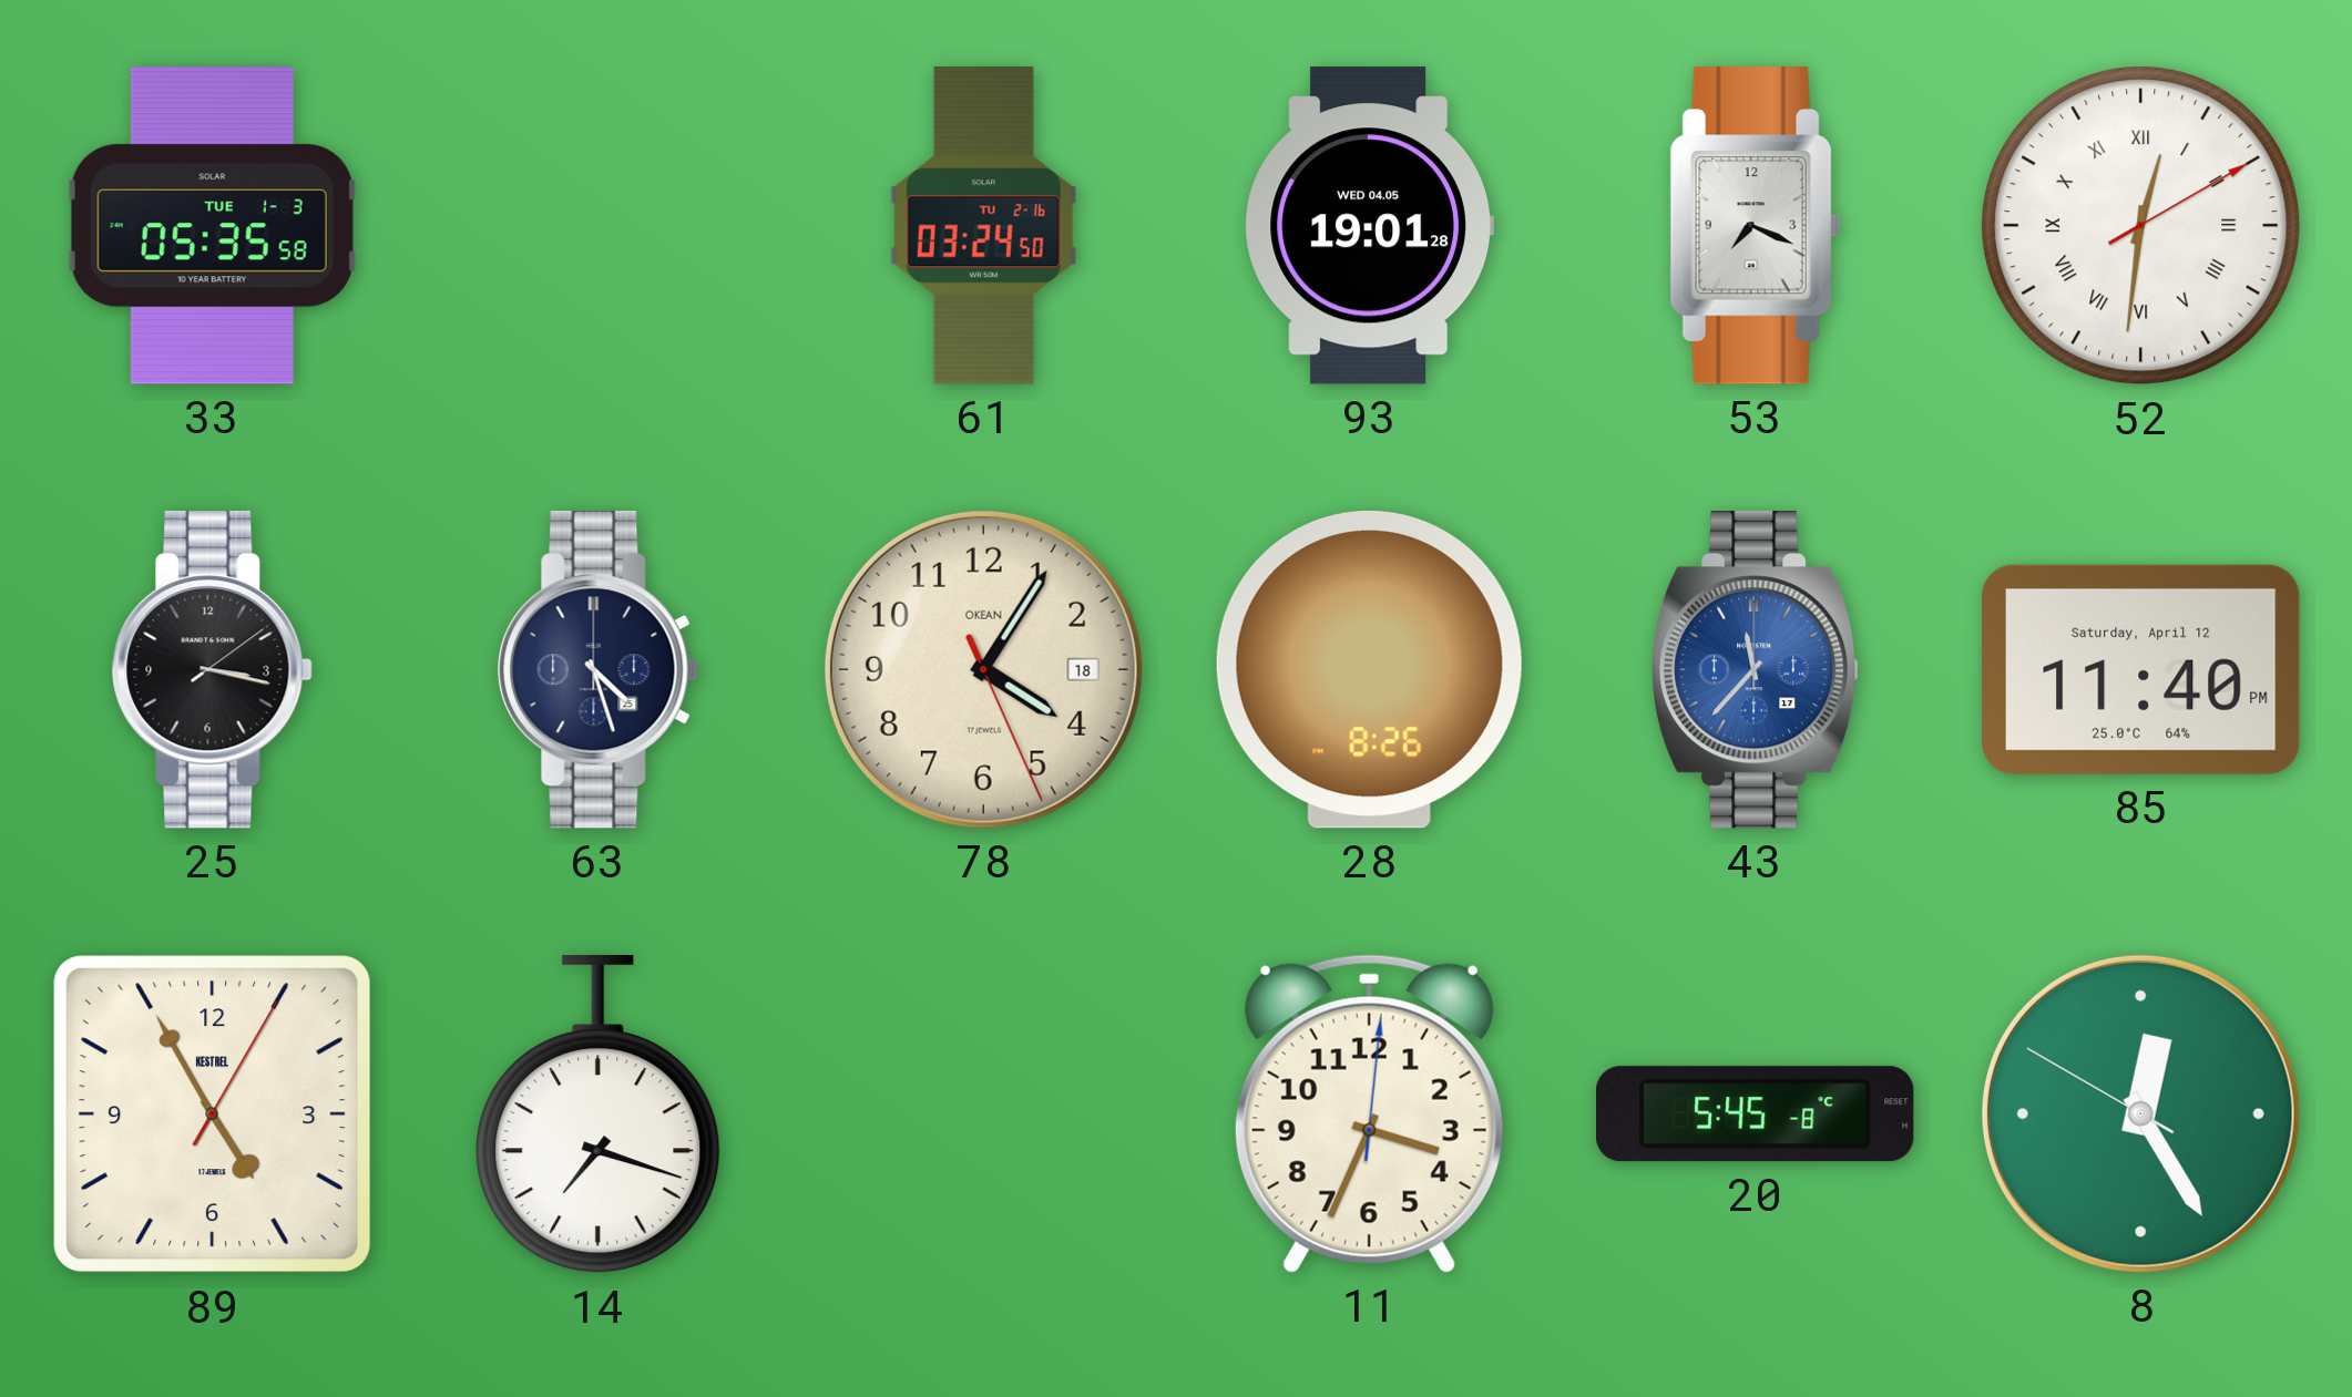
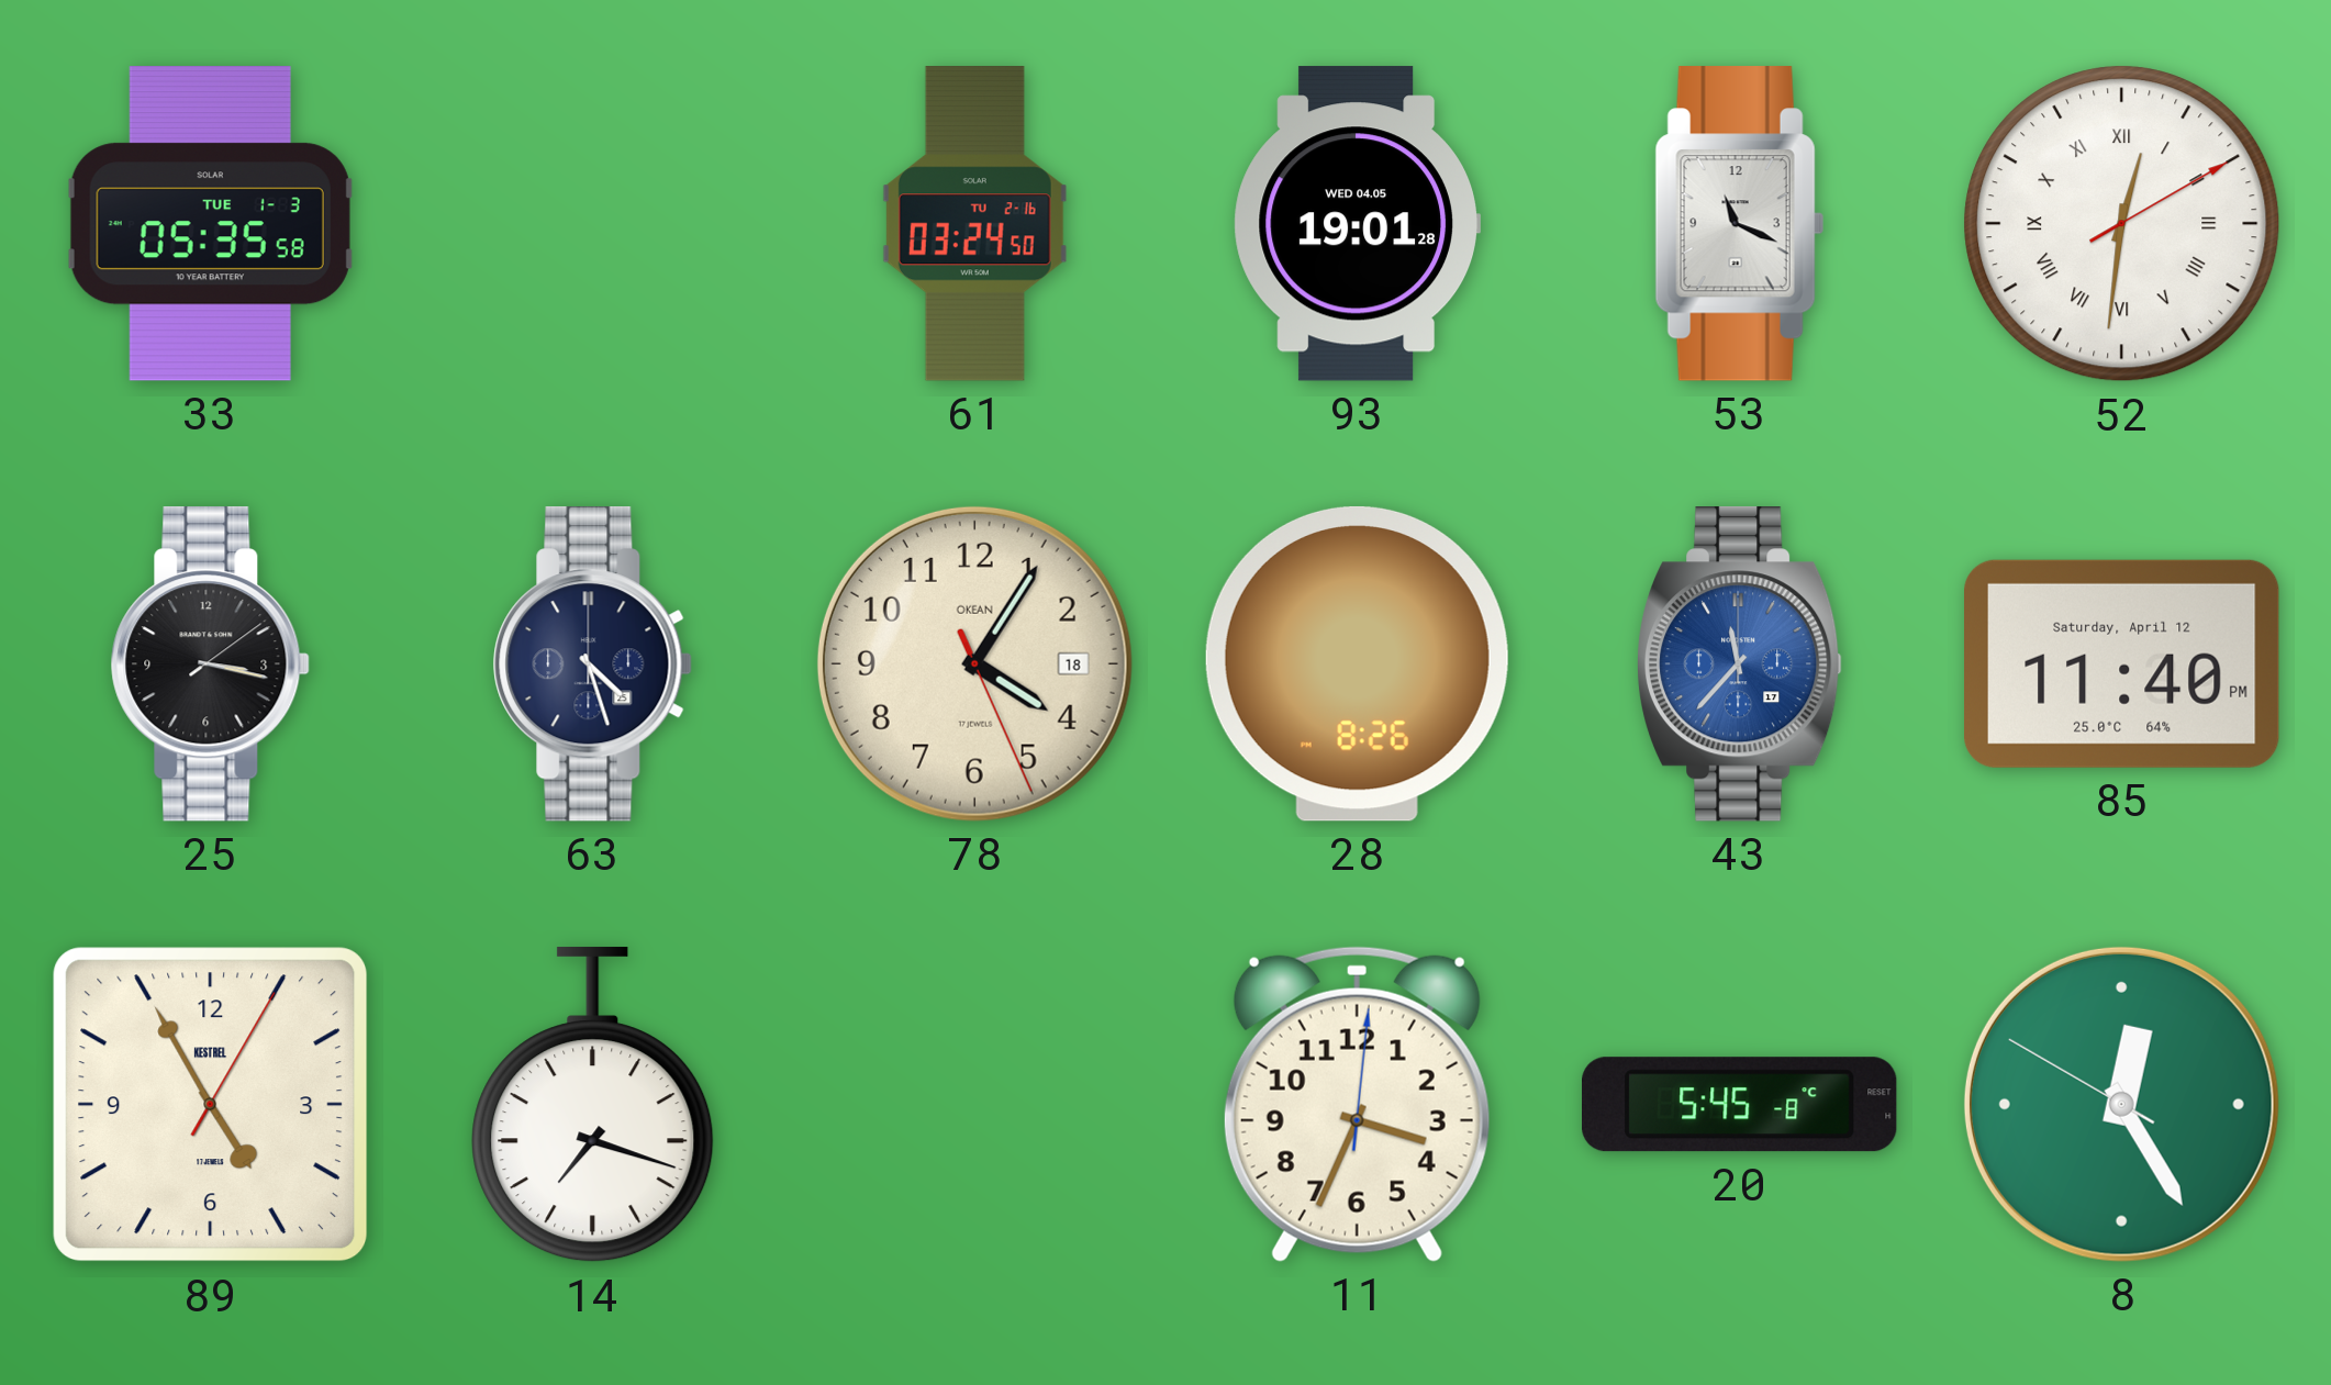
53: 7:19 -> 11:19
